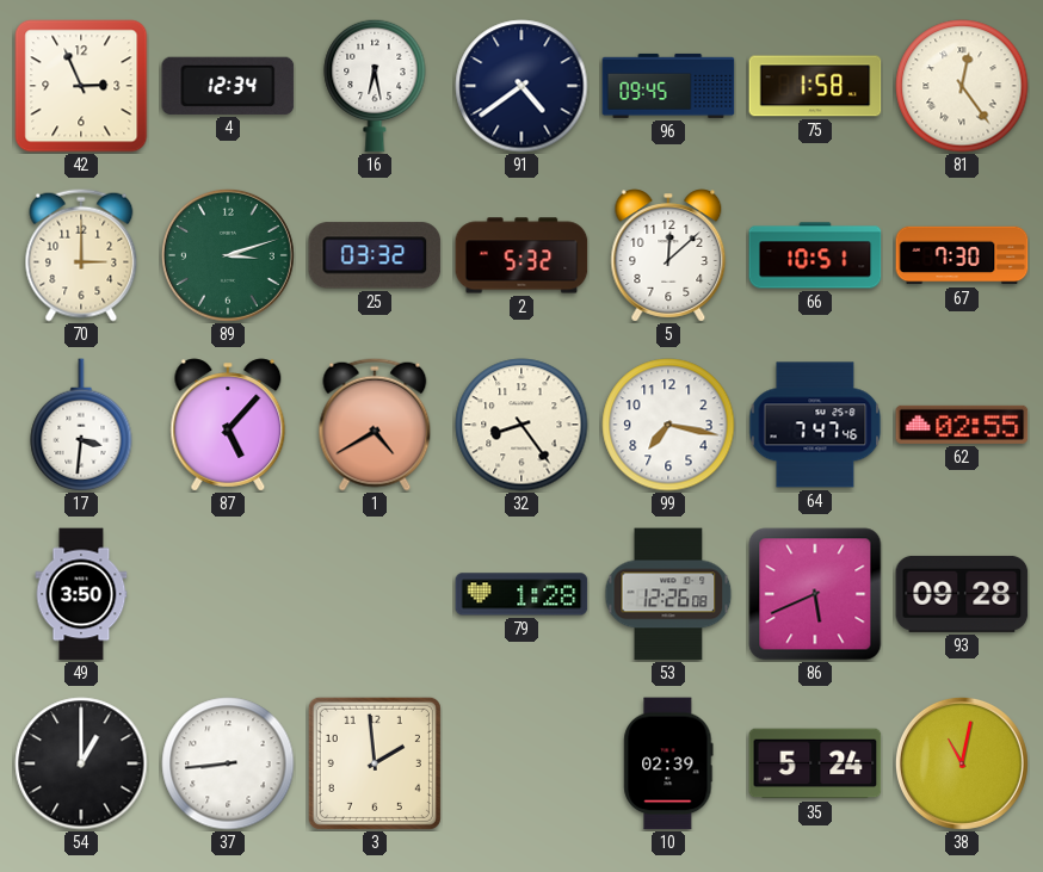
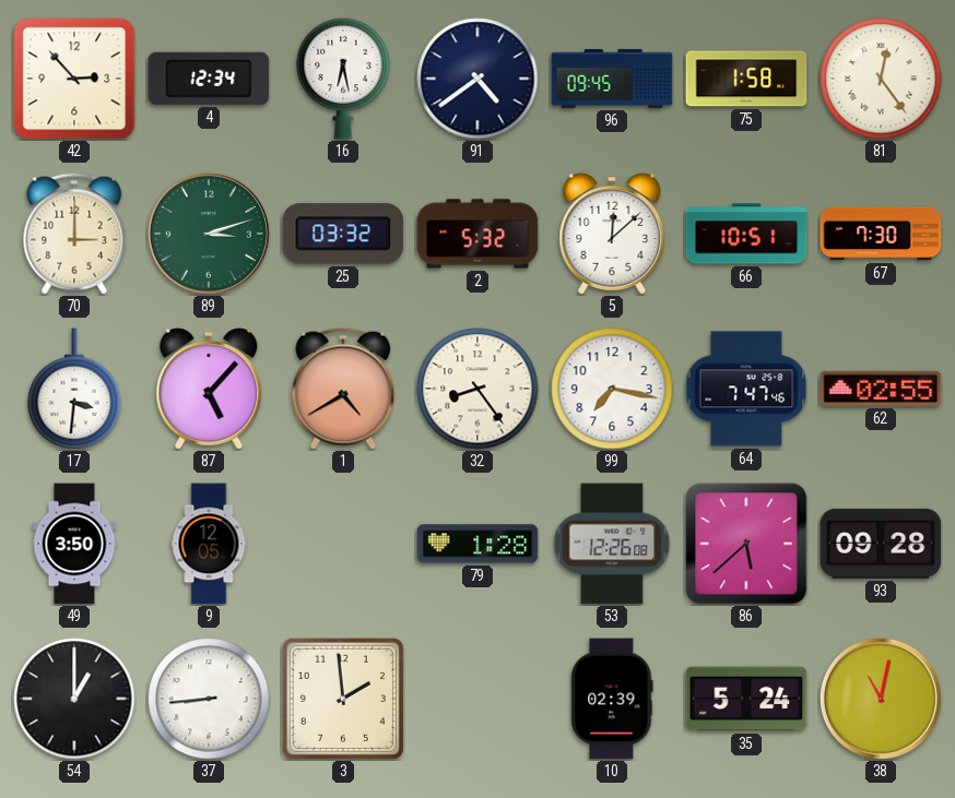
42: 2:56 -> 2:53
9: none -> 12:05
86: 5:41 -> 5:38
